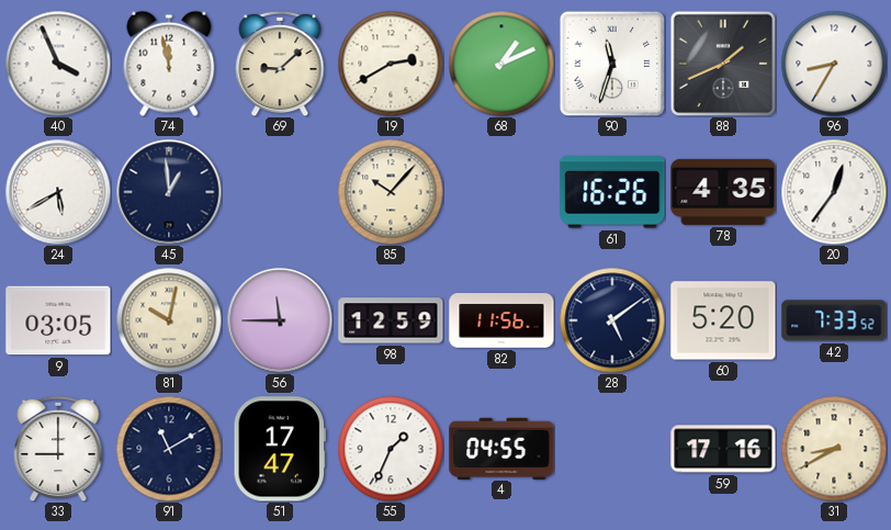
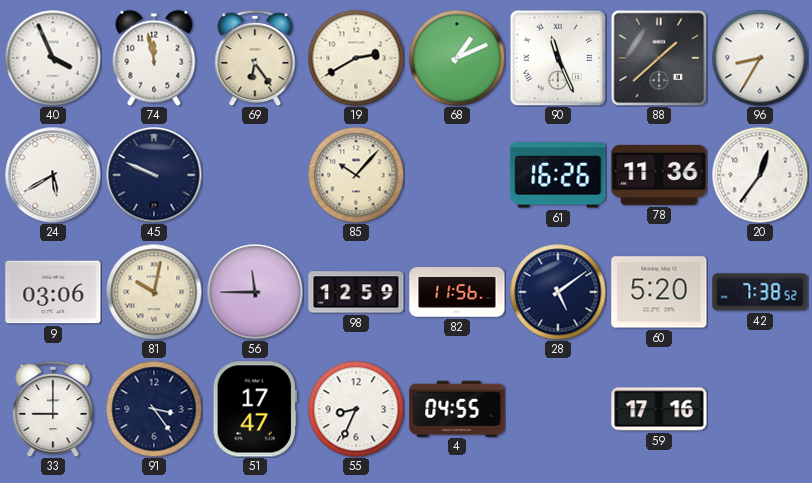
69: 9:08 -> 6:24
90: 11:33 -> 11:26
88: 1:41 -> 1:38
45: 12:59 -> 9:49
78: 4:35 -> 11:36
9: 03:05 -> 03:06
42: 7:33 -> 7:38
91: 11:10 -> 3:24
55: 1:34 -> 8:34
31: 8:40 -> none
